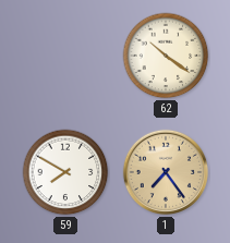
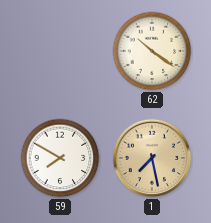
1: 7:24 -> 7:28
